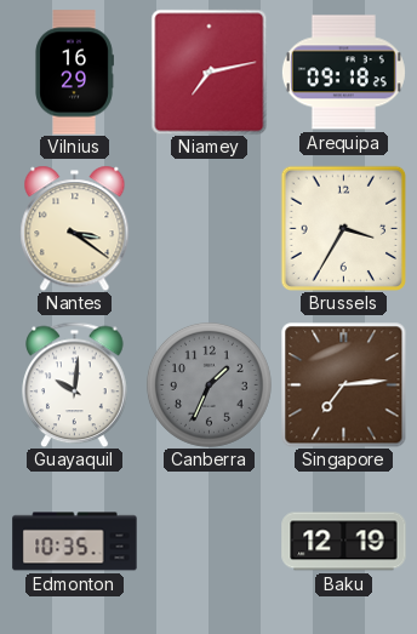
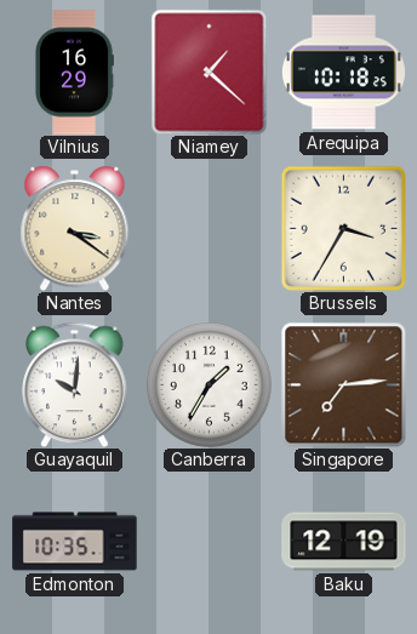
Niamey: 7:13 -> 1:22
Arequipa: 09:18 -> 10:18
Canberra: 1:34 -> 1:35
Canberra dial: grey -> white
